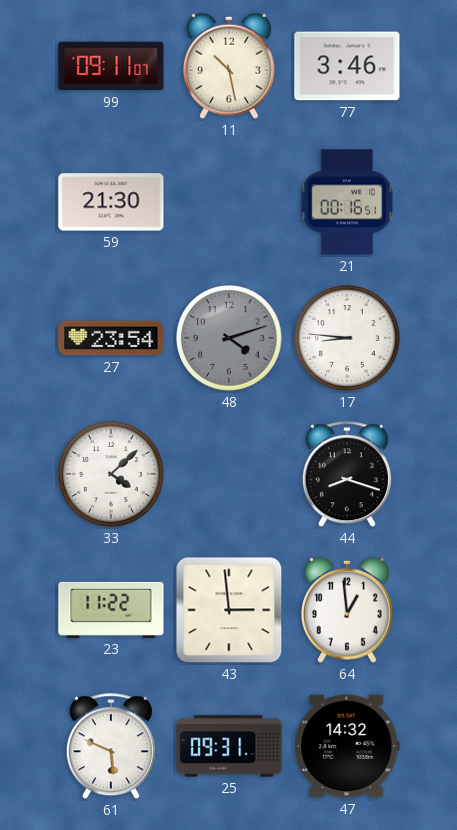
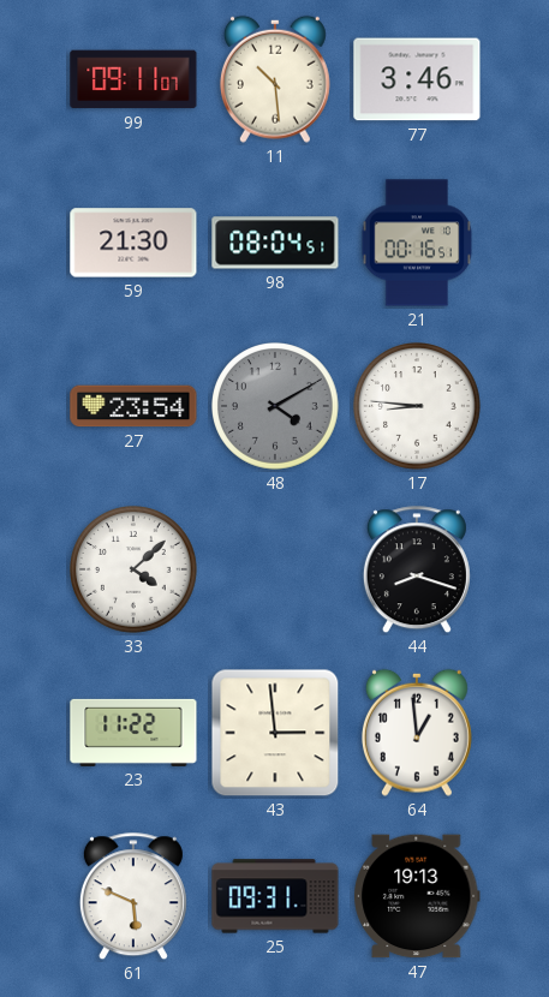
11: 10:28 -> 10:29
98: none -> 08:04
48: 4:12 -> 4:10
47: 14:32 -> 19:13
